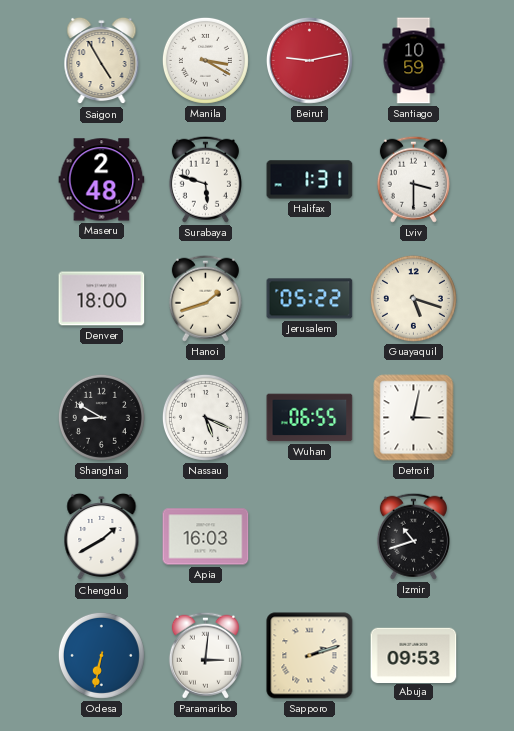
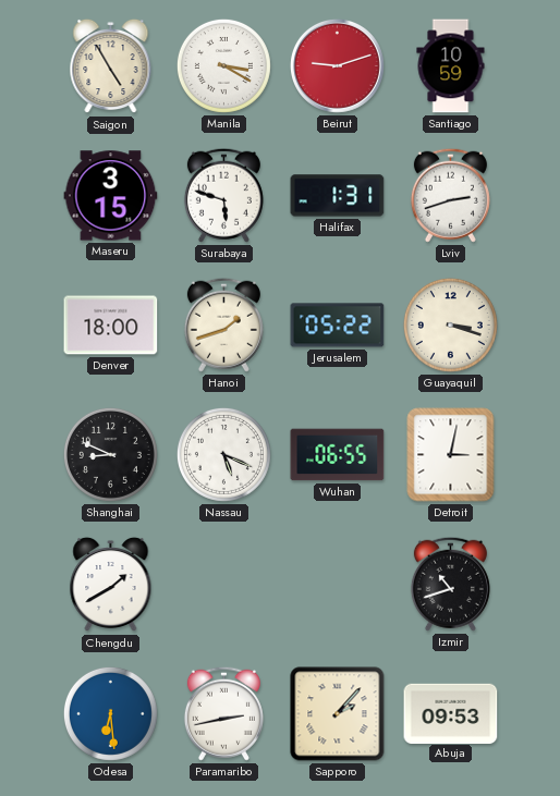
Beirut: 9:13 -> 9:12
Maseru: 2:48 -> 3:15
Lviv: 3:30 -> 2:42
Guayaquil: 5:18 -> 3:18
Shanghai: 8:50 -> 8:49
Apia: 16:03 -> none
Odesa: 6:32 -> 6:29
Paramaribo: 3:01 -> 2:43
Sapporo: 2:12 -> 2:07
